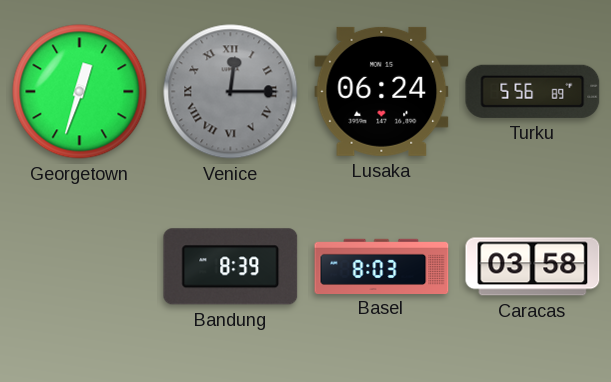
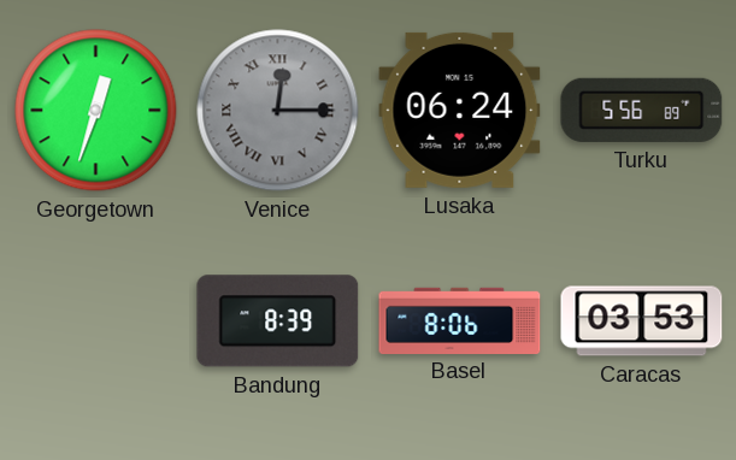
Basel: 8:03 -> 8:06
Caracas: 03:58 -> 03:53
